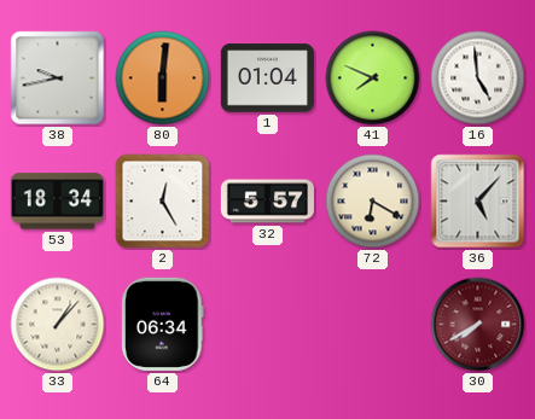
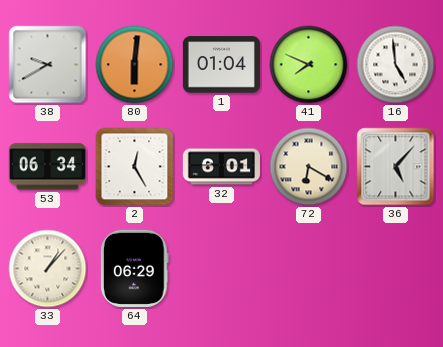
38: 9:43 -> 9:40
53: 18:34 -> 06:34
32: 5:57 -> 6:01
64: 06:34 -> 06:29
30: 7:40 -> none
